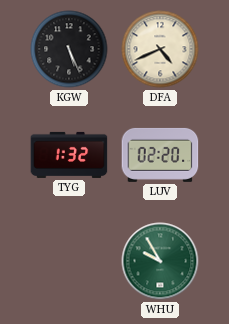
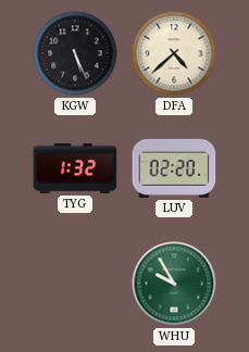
DFA: 4:41 -> 4:38
